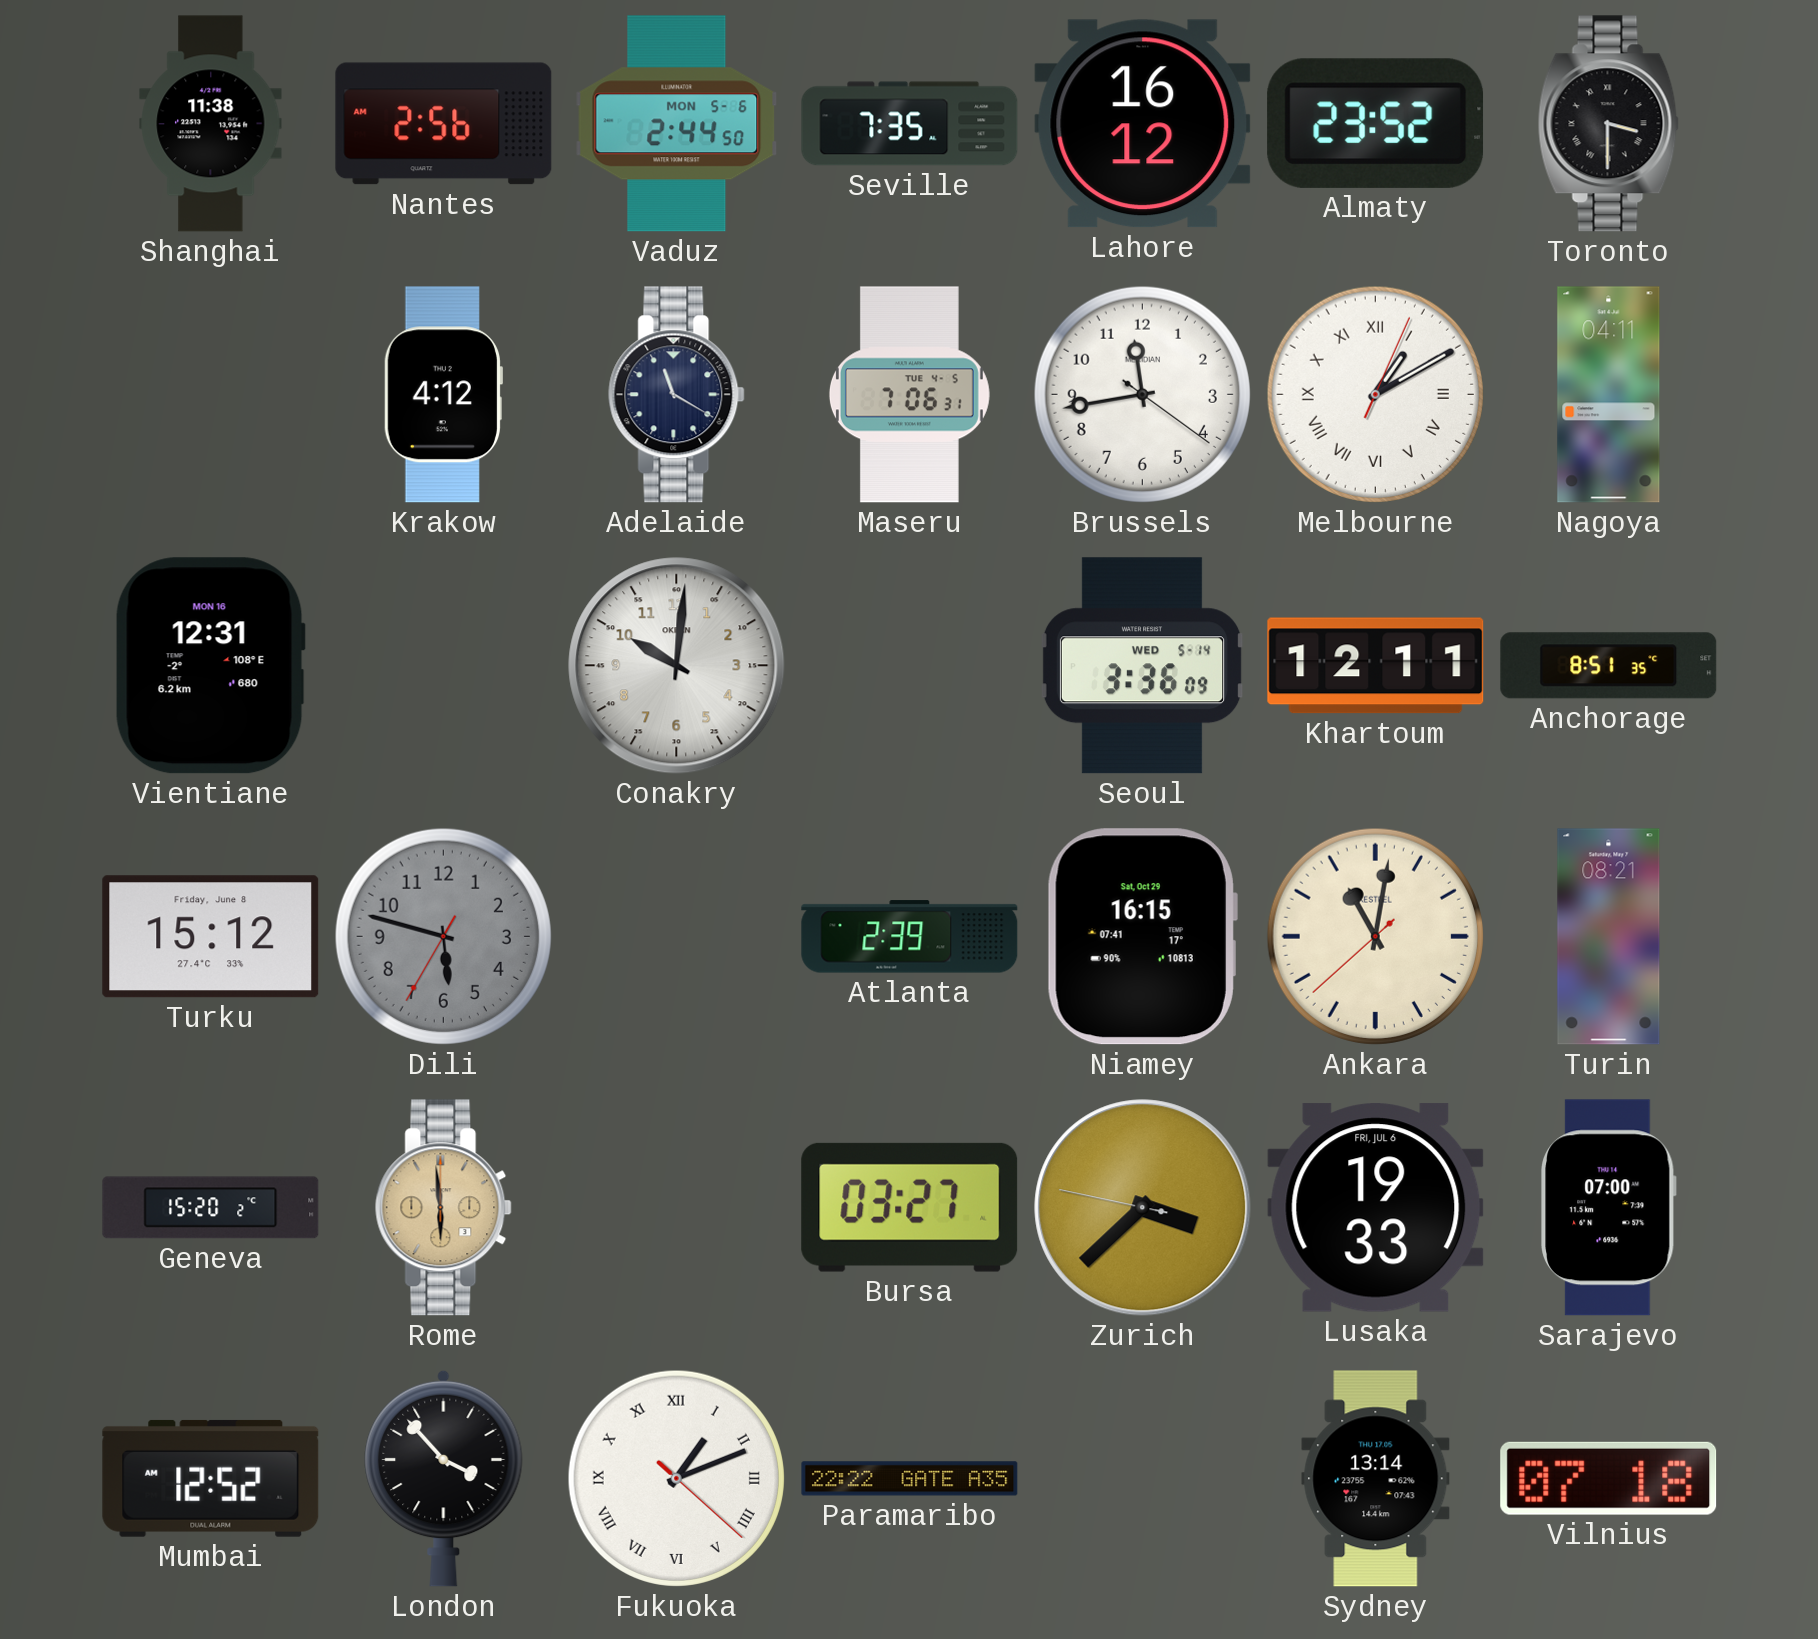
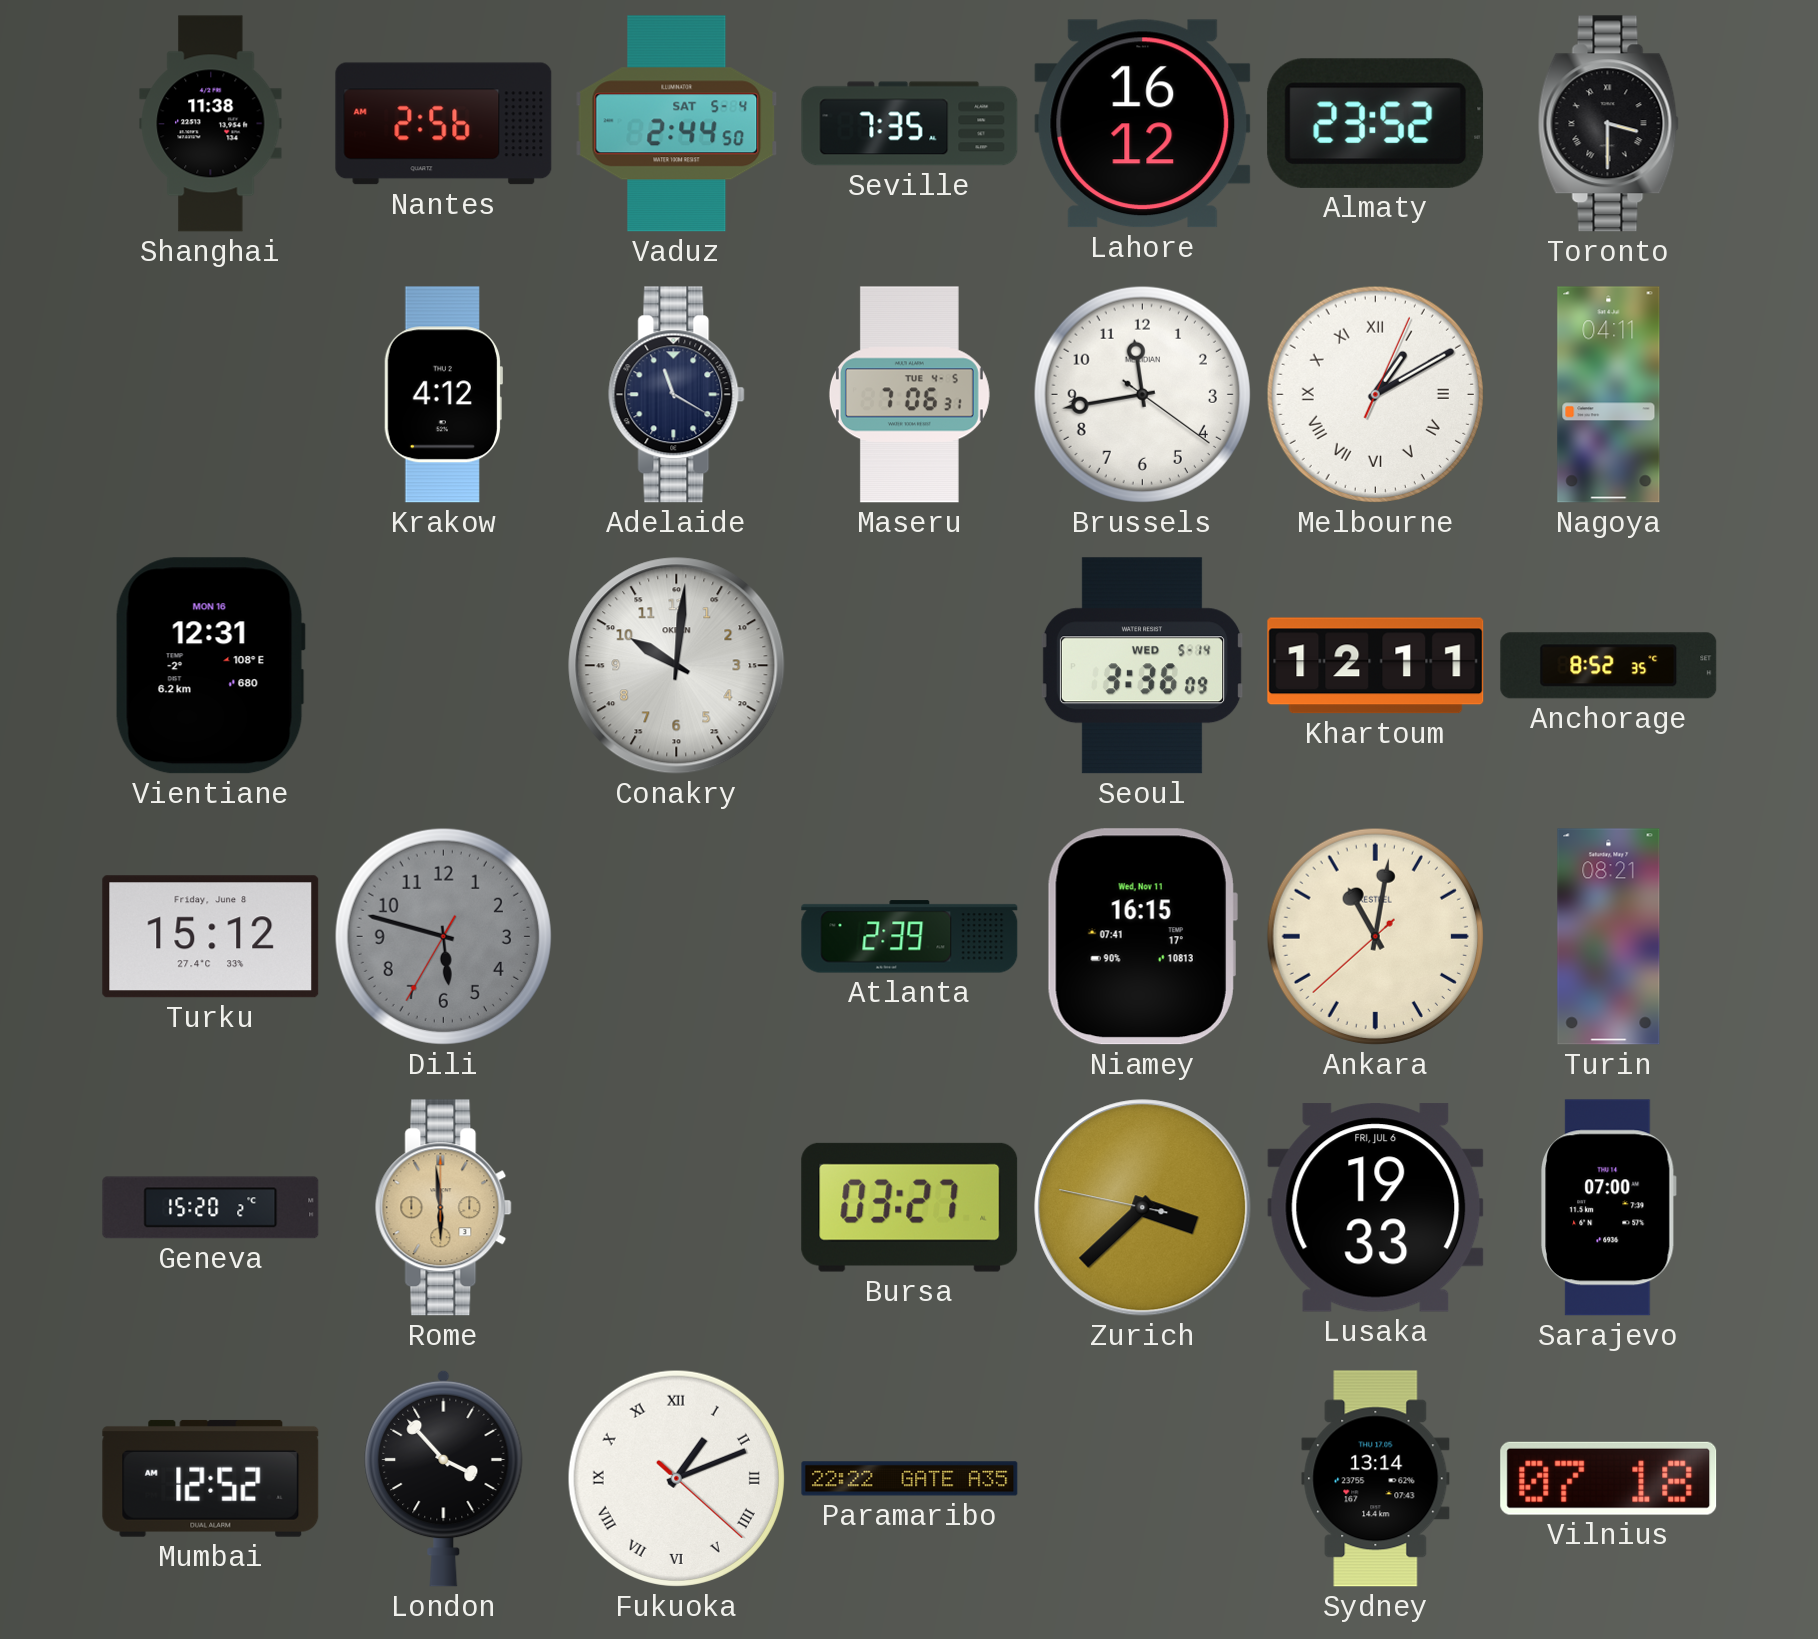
Vaduz date: MON 5-6 -> SAT 5-4
Anchorage: 8:51 -> 8:52
Niamey date: Sat, Oct 29 -> Wed, Nov 11
